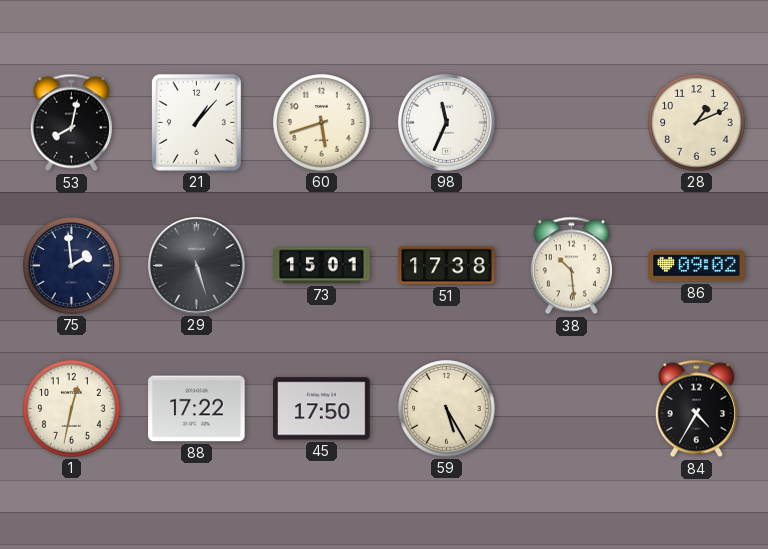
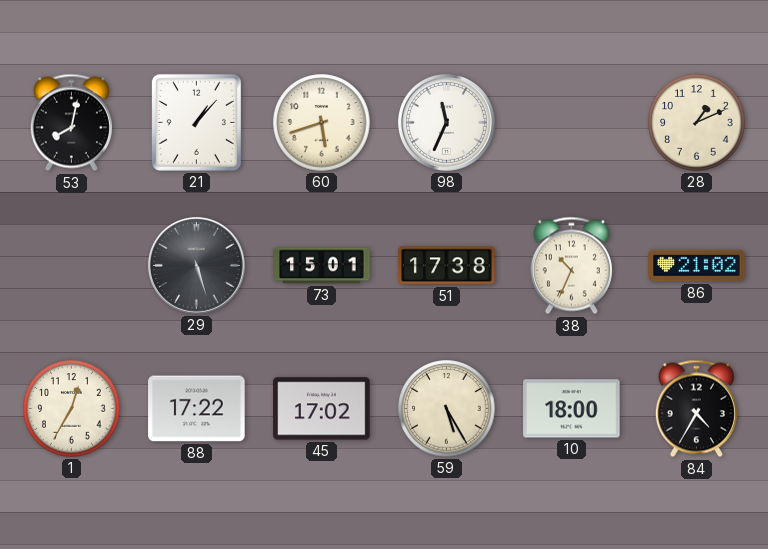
75: 1:59 -> none
38: 10:29 -> 10:34
86: 09:02 -> 21:02
1: 12:32 -> 12:35
45: 17:50 -> 17:02
10: none -> 18:00
